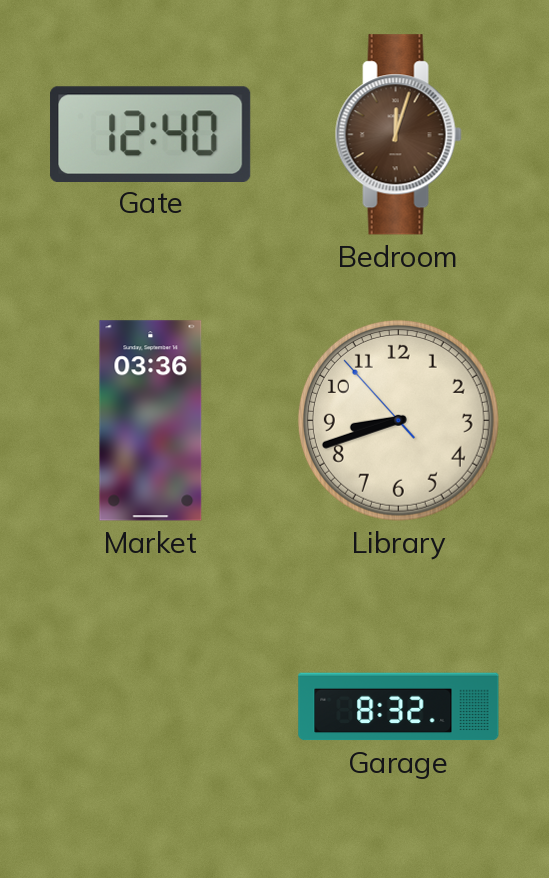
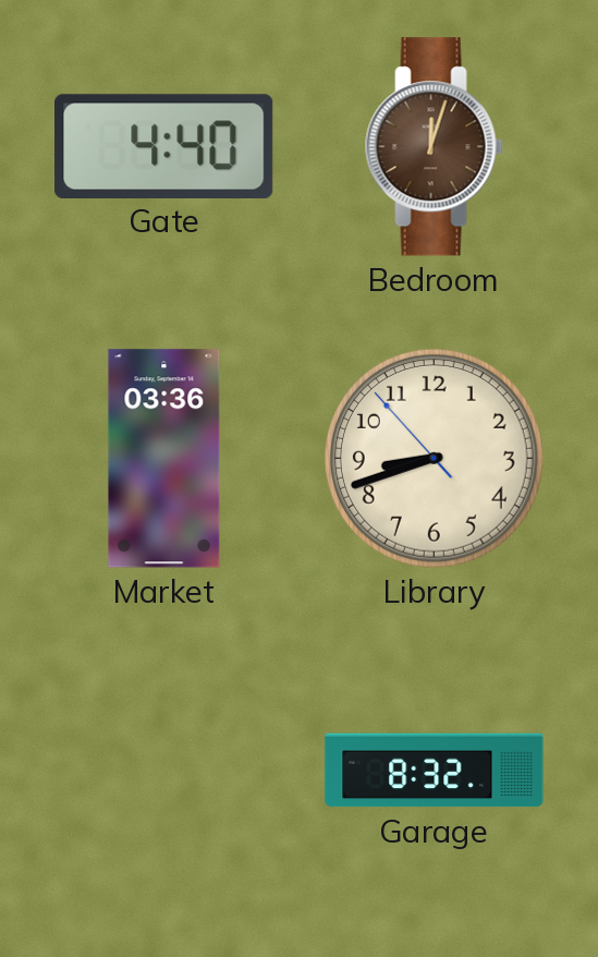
Gate: 12:40 -> 4:40
